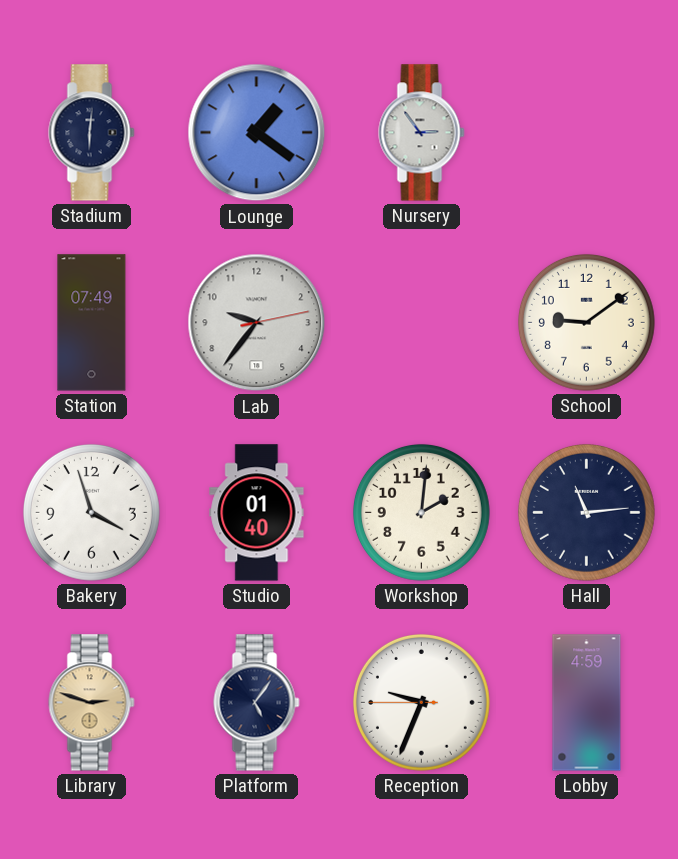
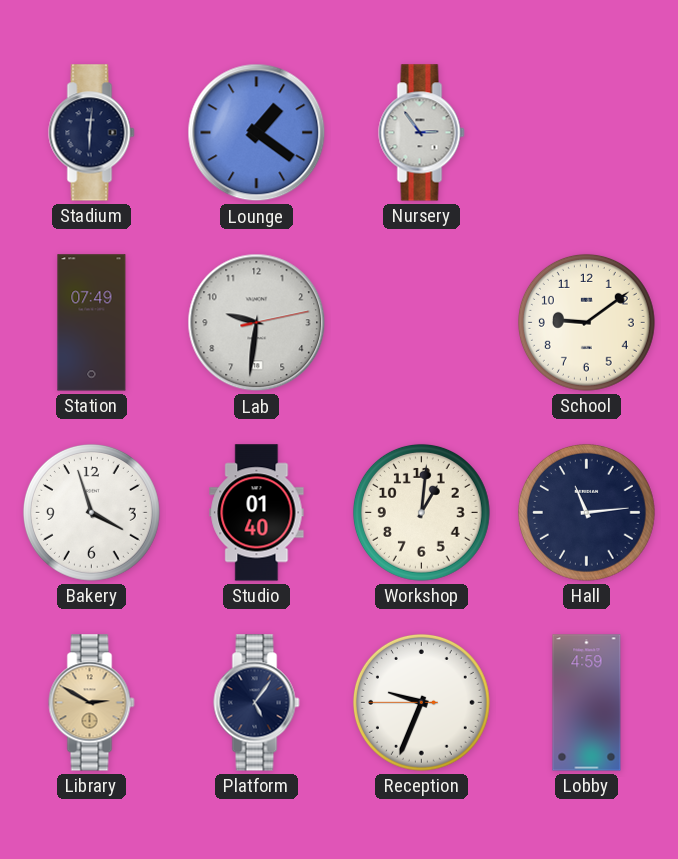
Lab: 9:36 -> 9:31
Workshop: 2:01 -> 1:01
Library: 2:48 -> 2:50
